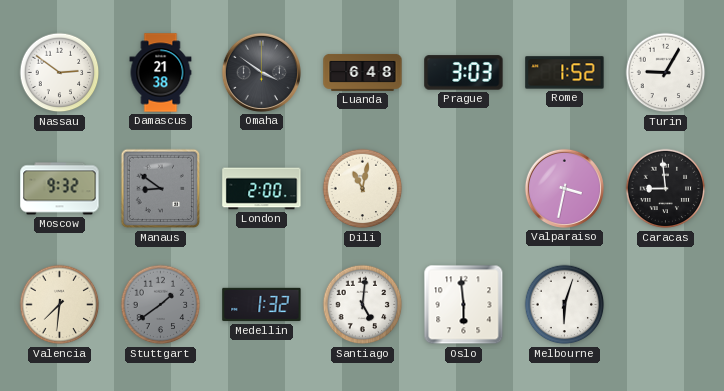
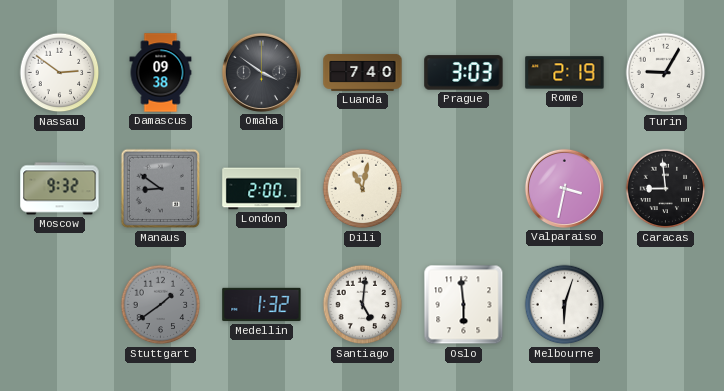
Damascus: 21:38 -> 09:38
Luanda: 6:48 -> 7:40
Rome: 1:52 -> 2:19
Valencia: 7:31 -> none
